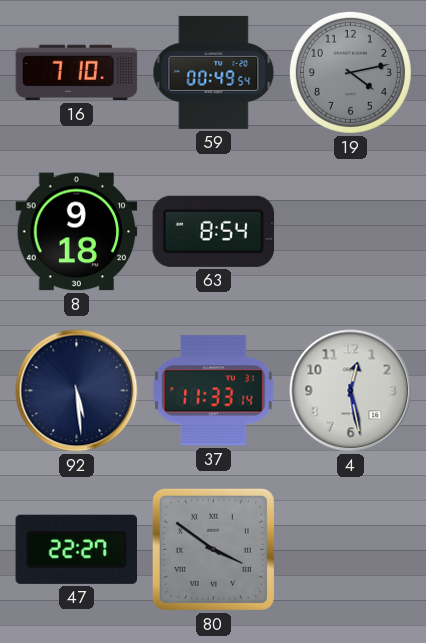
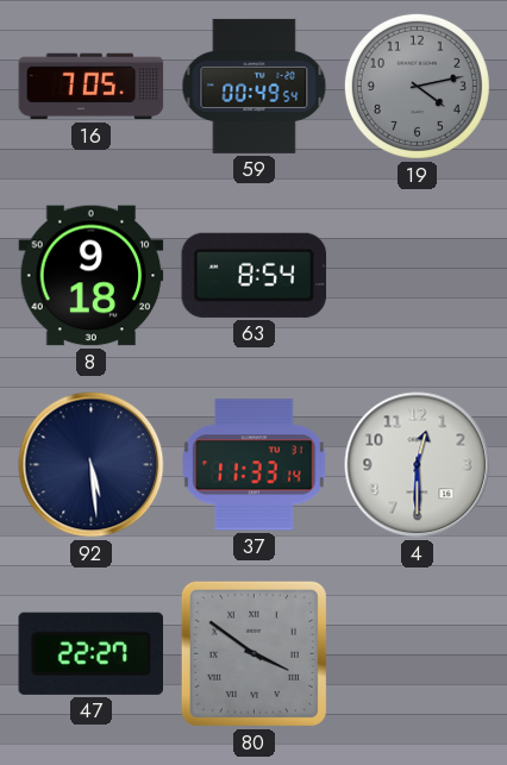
16: 7:10 -> 7:05
4: 12:28 -> 12:30
